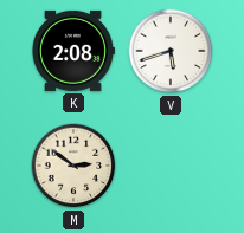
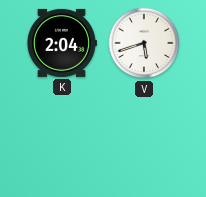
K: 2:08 -> 2:04
M: 2:51 -> none
